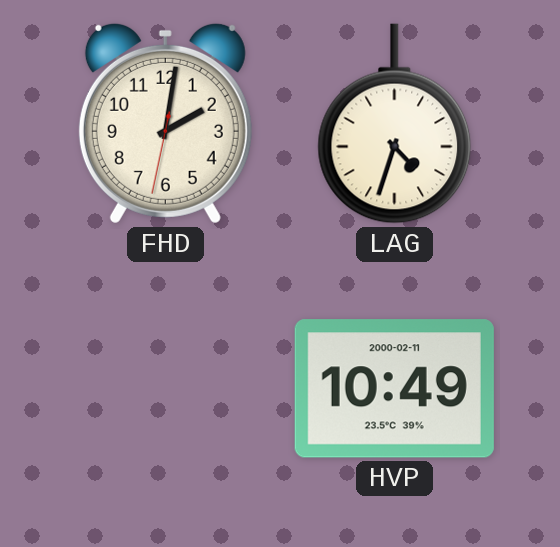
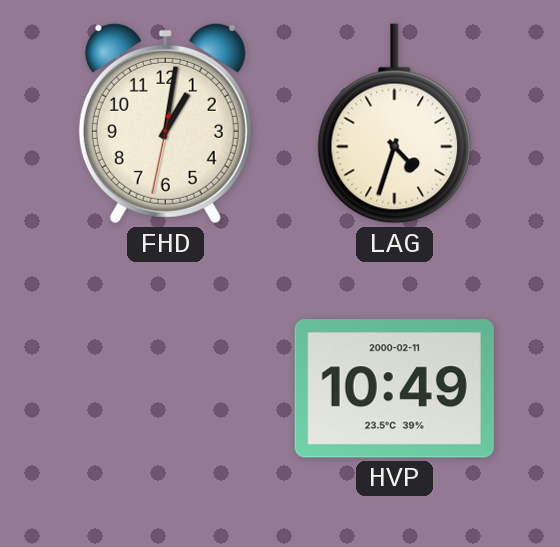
FHD: 2:01 -> 1:01
